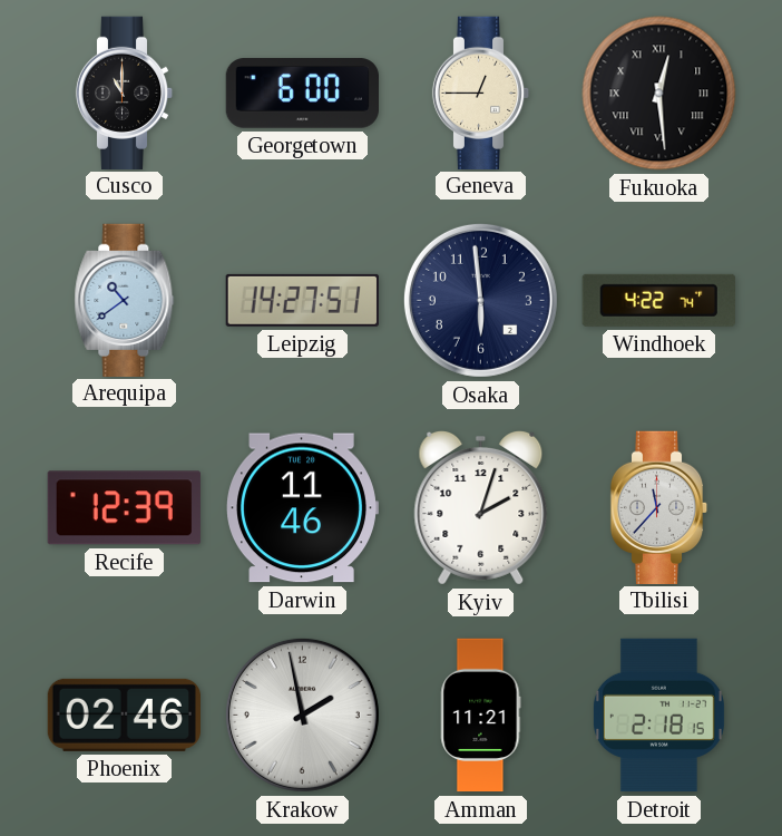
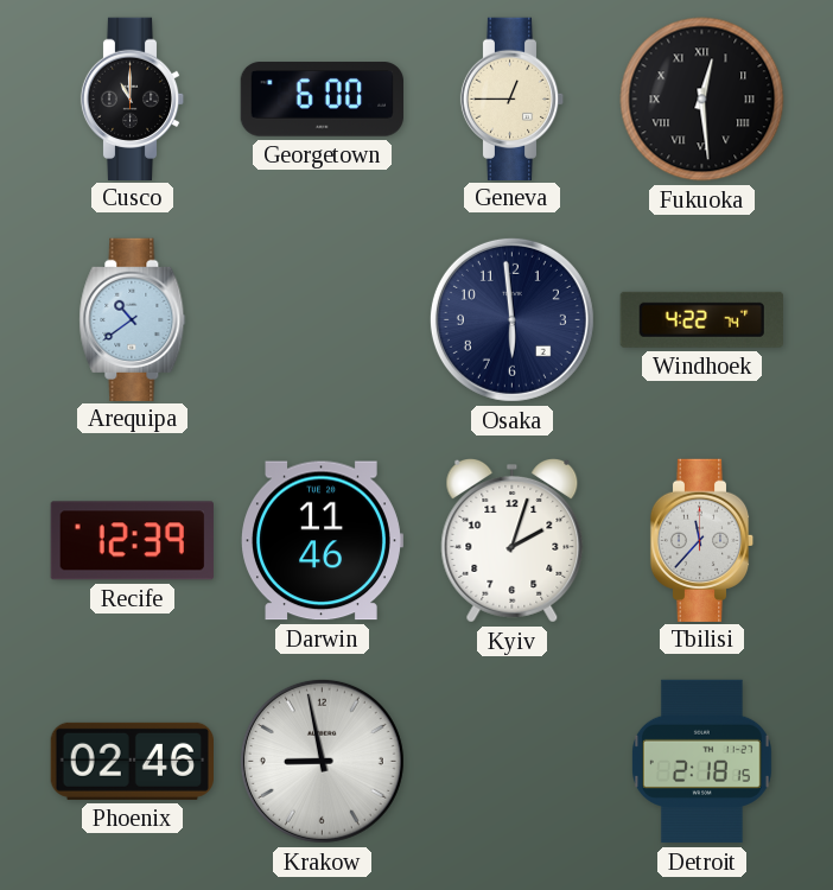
Leipzig: 14:27 -> none
Krakow: 1:58 -> 8:58
Amman: 11:21 -> none
